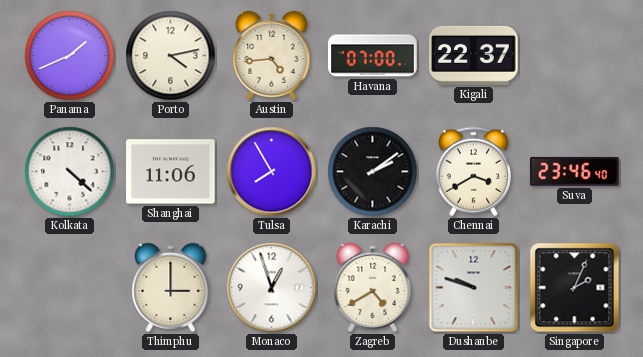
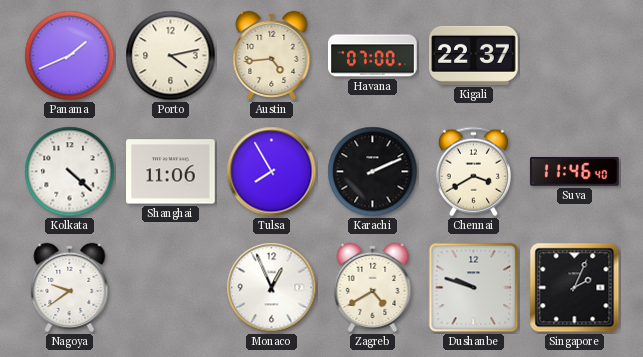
Karachi: 2:09 -> 2:11
Suva: 23:46 -> 11:46
Nagoya: none -> 9:39
Thimphu: 3:00 -> none
Monaco: 12:57 -> 12:56
